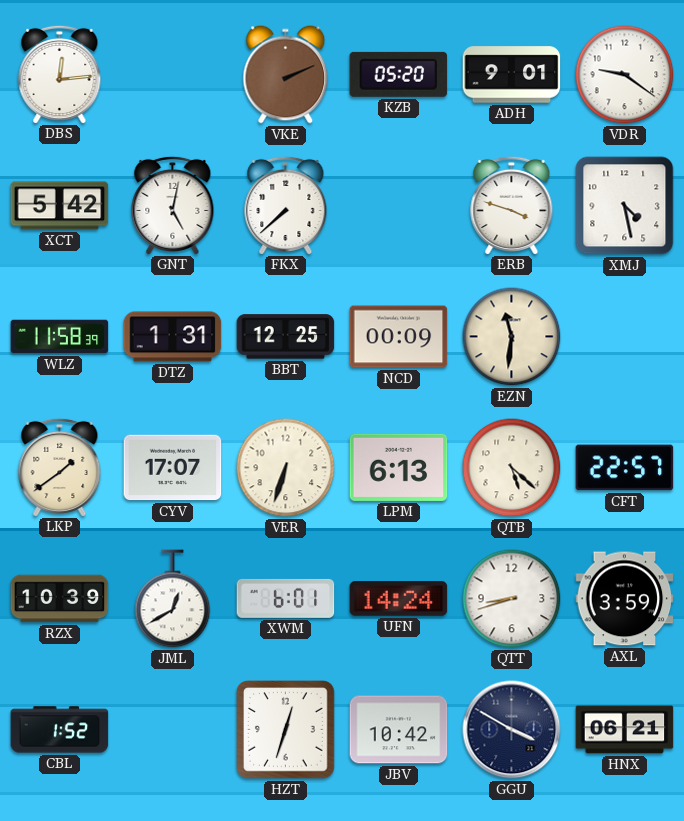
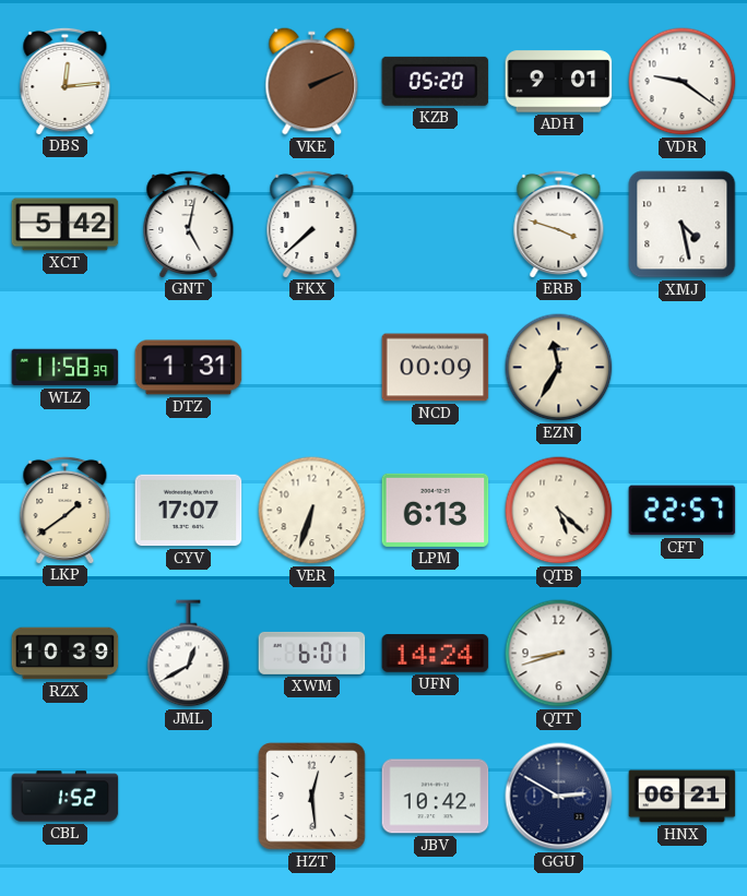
BBT: 12:25 -> none
EZN: 11:31 -> 11:35
AXL: 3:59 -> none
HZT: 12:33 -> 12:29
GGU: 3:50 -> 2:50
